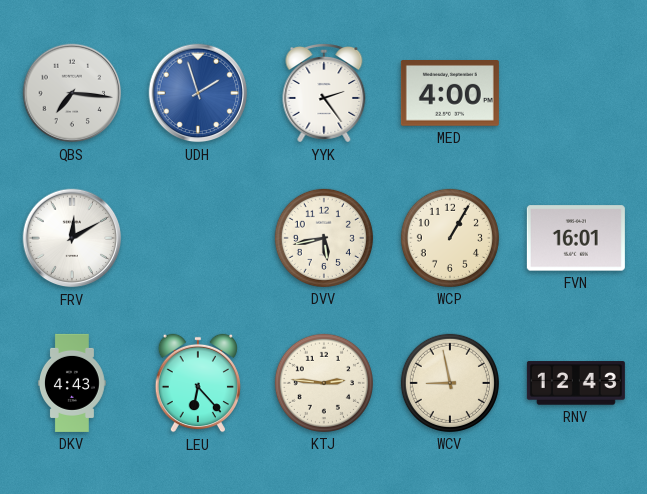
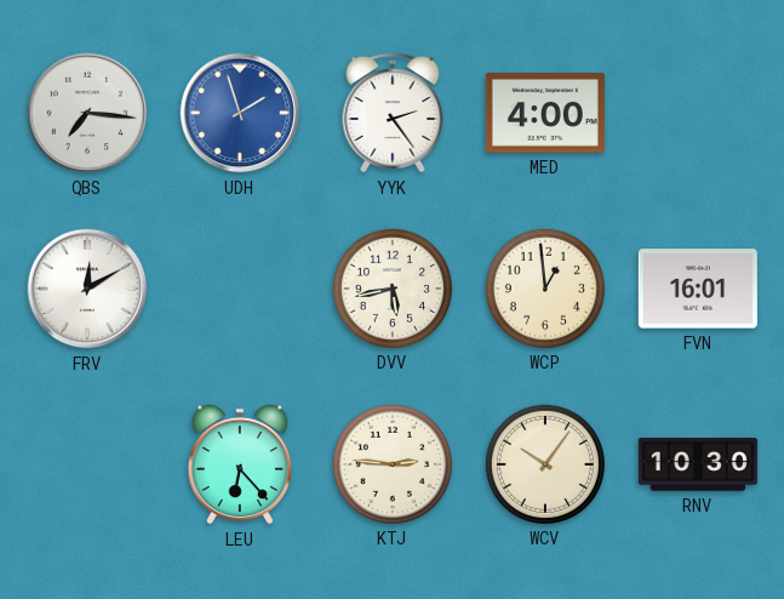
WCP: 1:05 -> 12:59
DKV: 4:43 -> none
WCV: 8:58 -> 10:06
RNV: 12:43 -> 10:30
